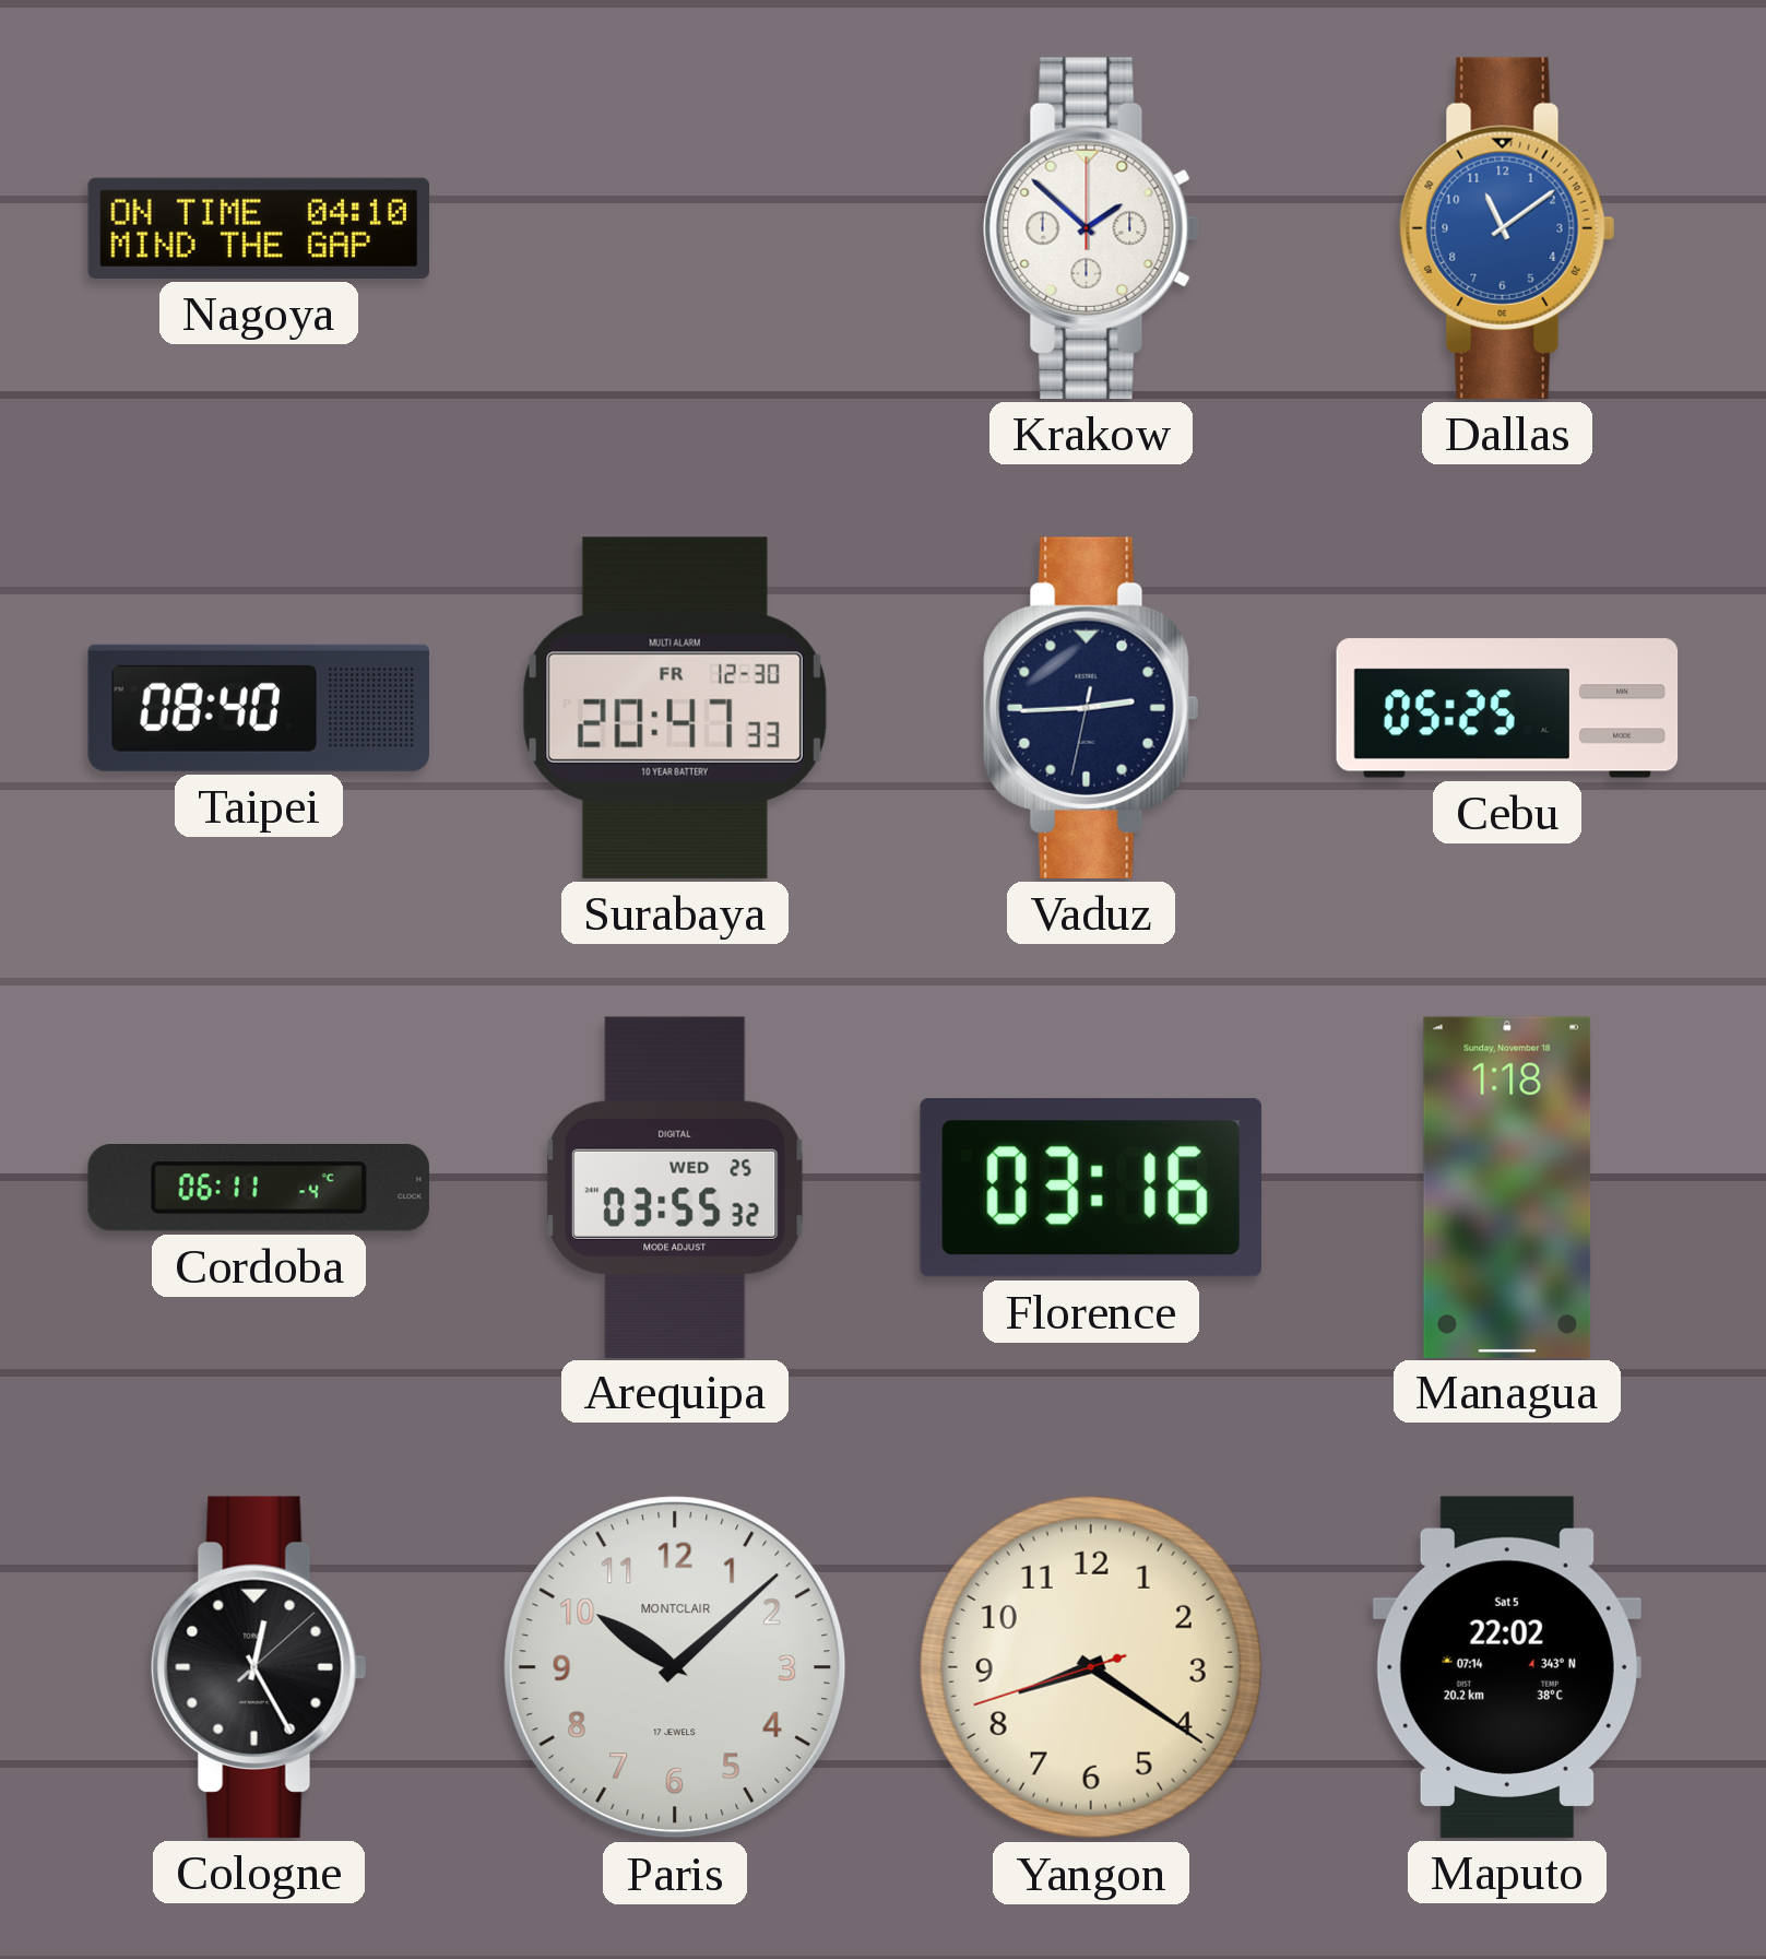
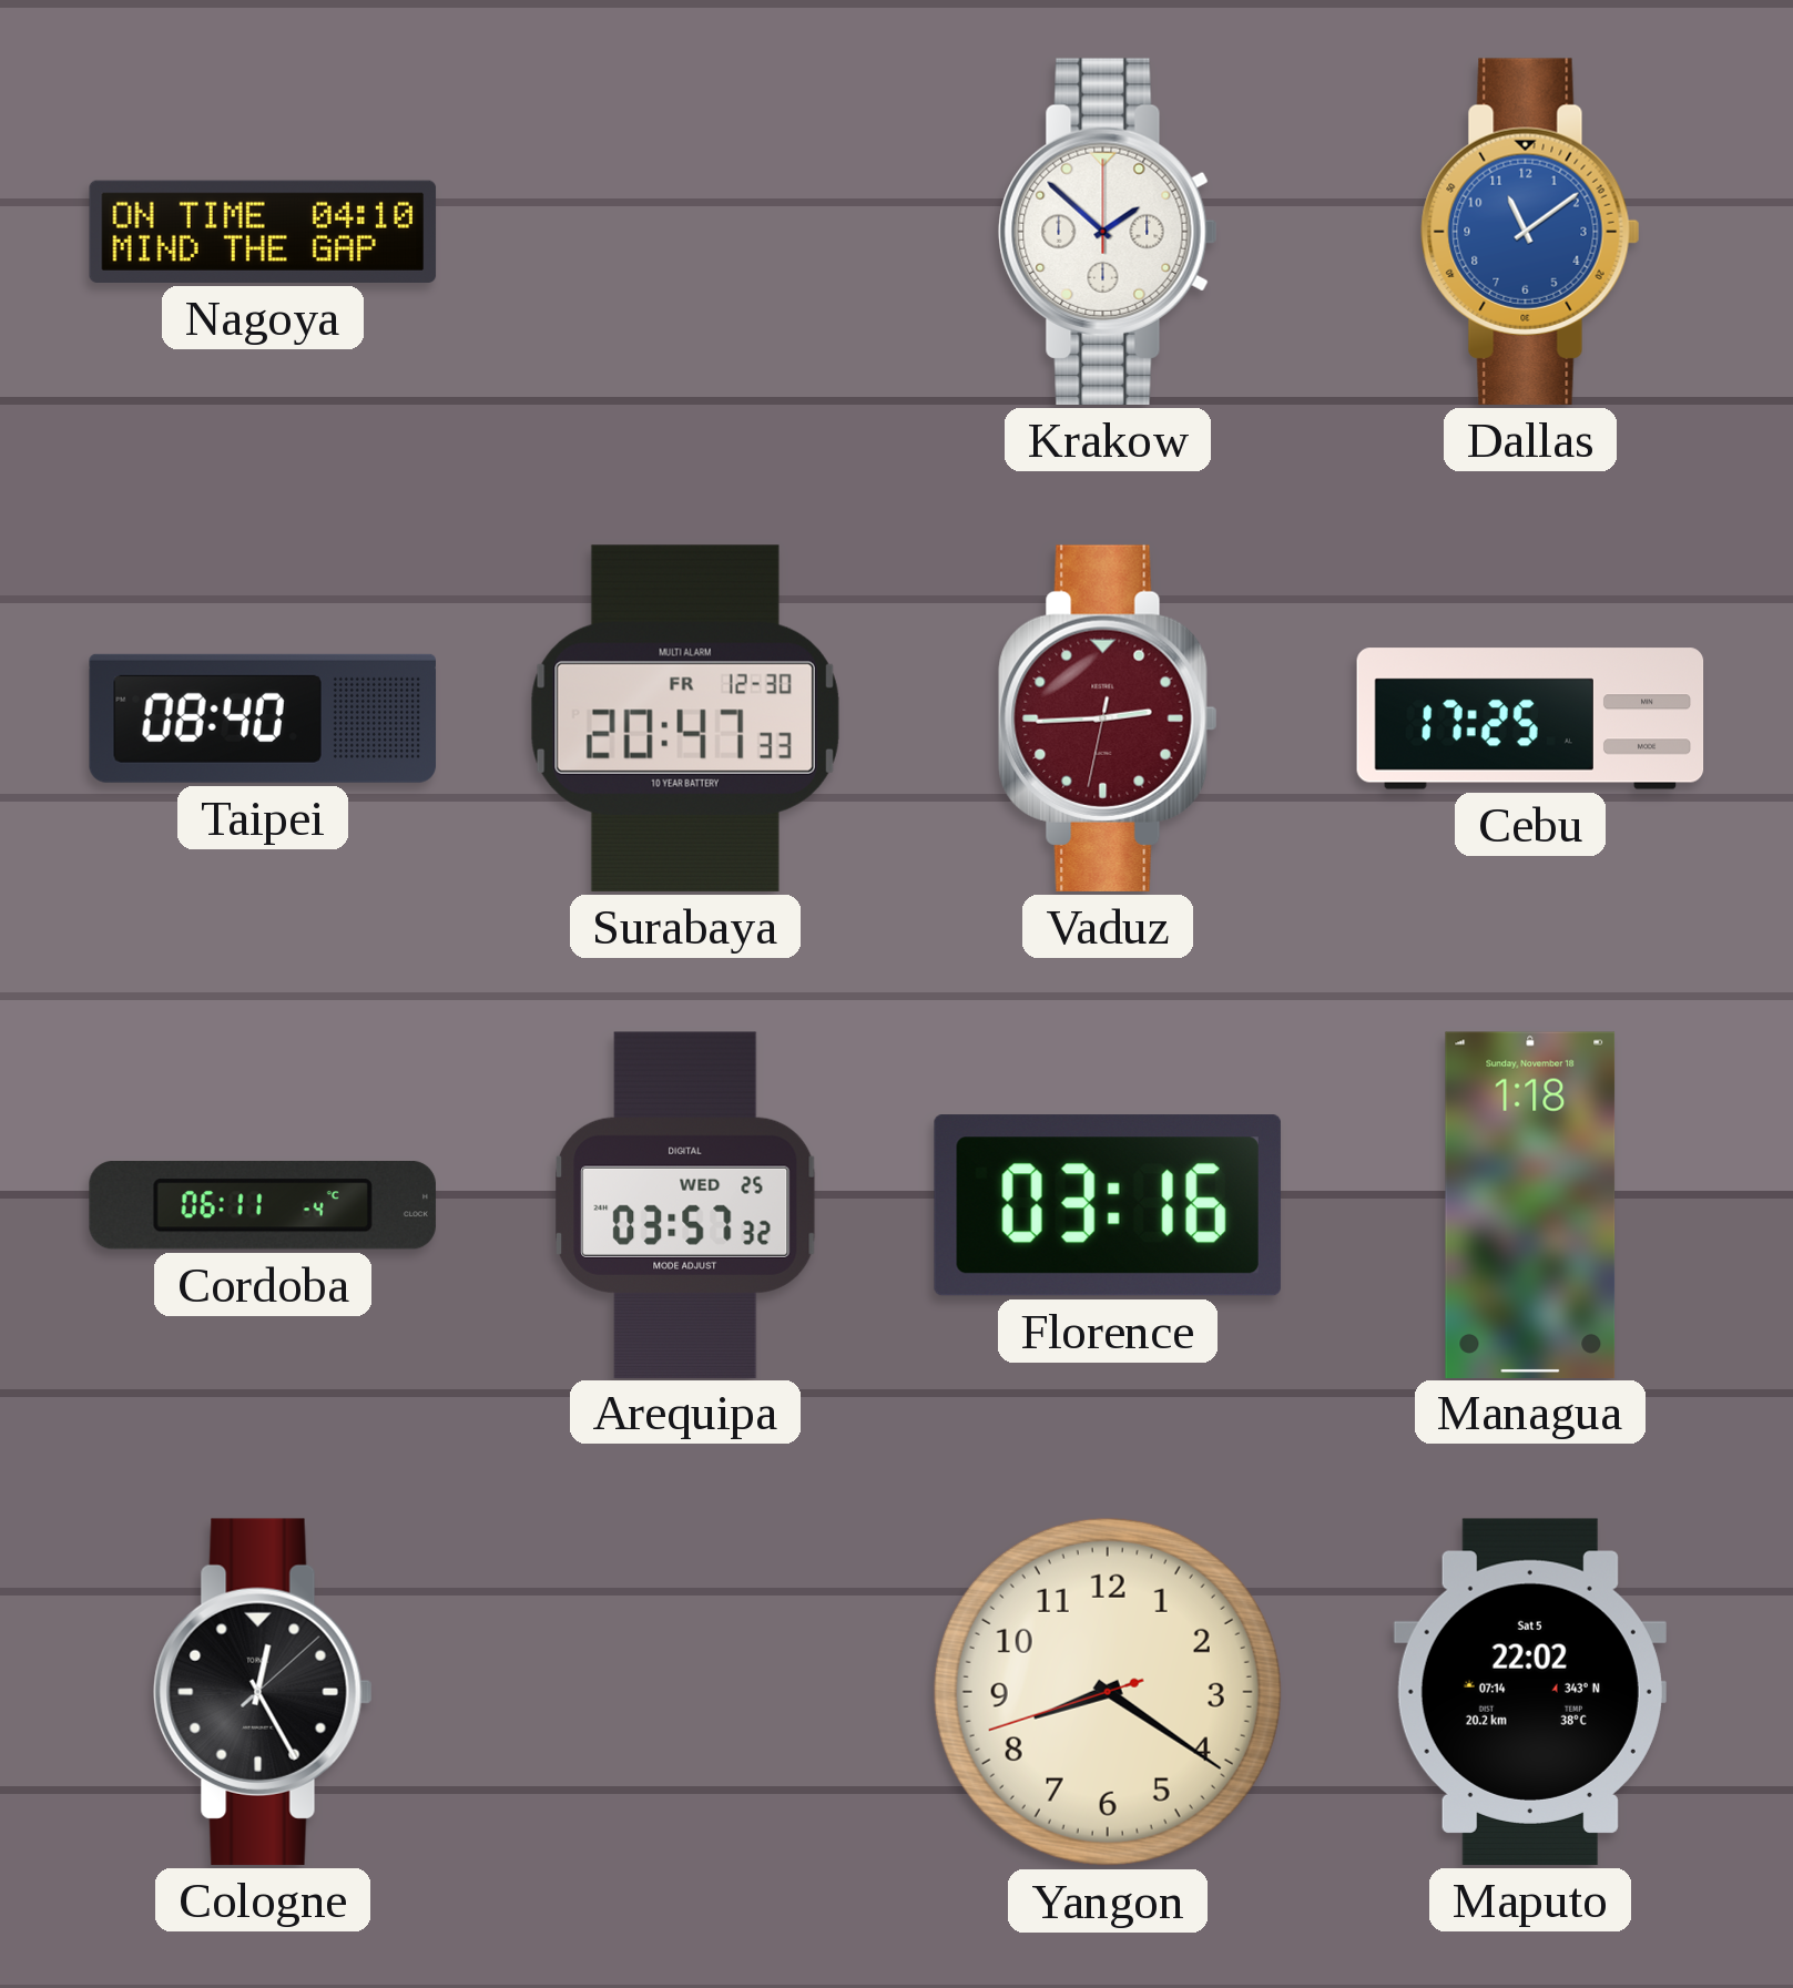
Vaduz dial: navy -> burgundy
Cebu: 05:25 -> 17:25
Arequipa: 03:55 -> 03:57
Paris: 10:08 -> none
